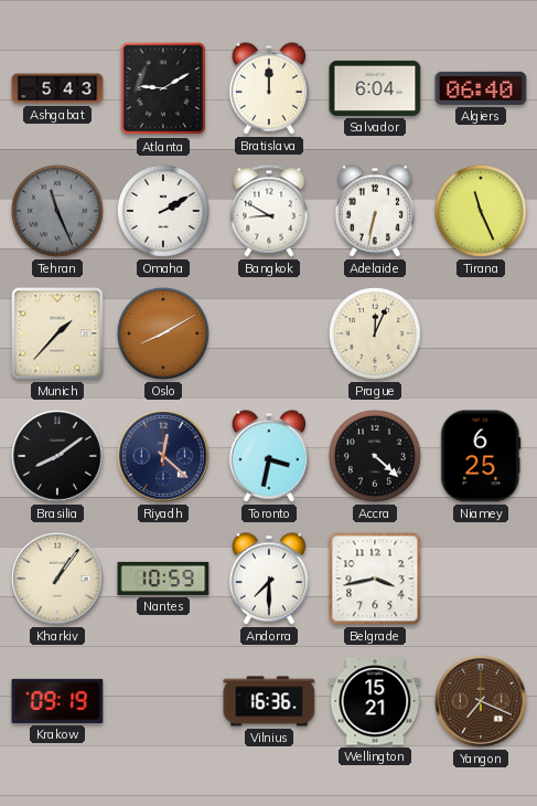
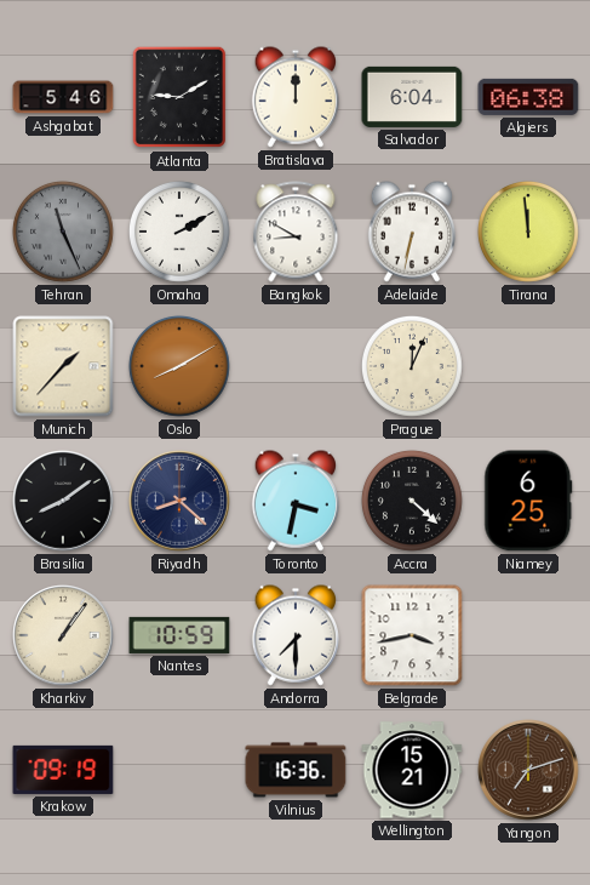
Ashgabat: 5:43 -> 5:46
Algiers: 06:40 -> 06:38
Tirana: 11:26 -> 11:59
Riyadh: 12:22 -> 8:22
Yangon: 7:19 -> 7:12
